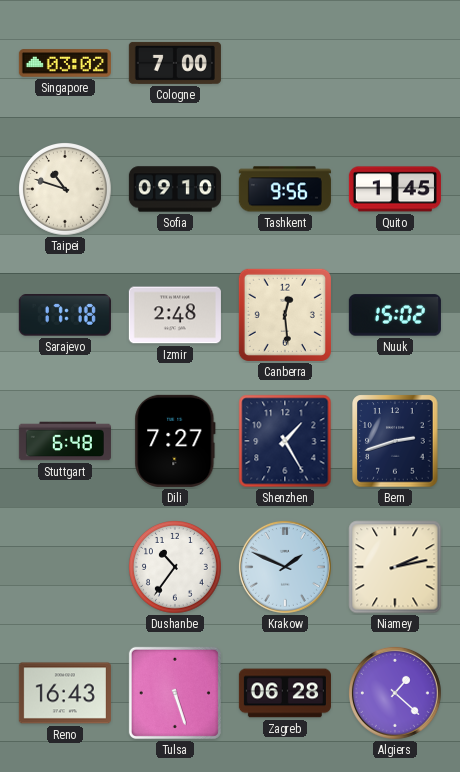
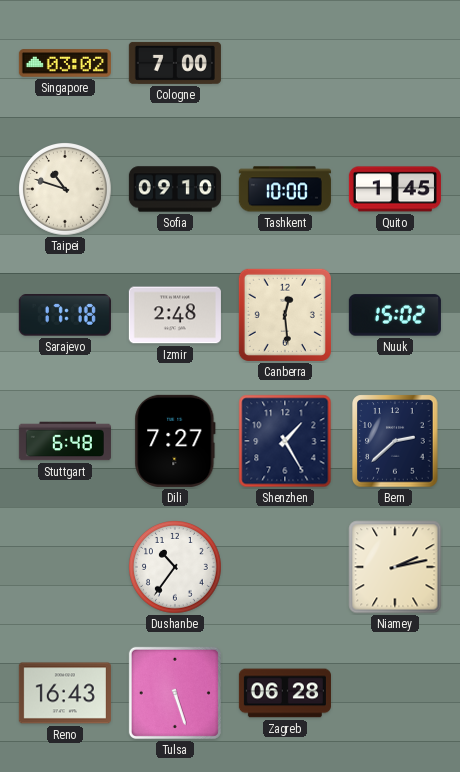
Tashkent: 9:56 -> 10:00
Bern: 2:42 -> 2:38
Krakow: 1:49 -> none
Algiers: 1:22 -> none
